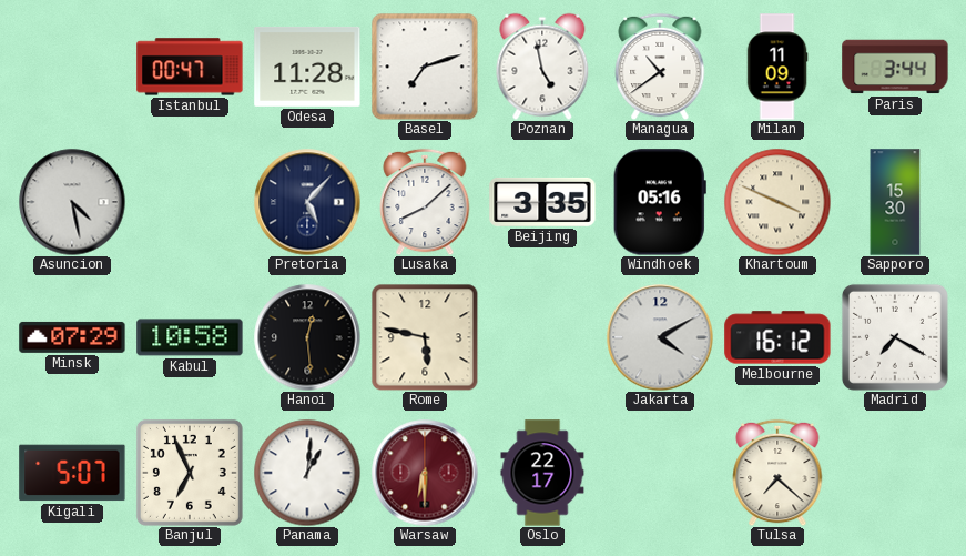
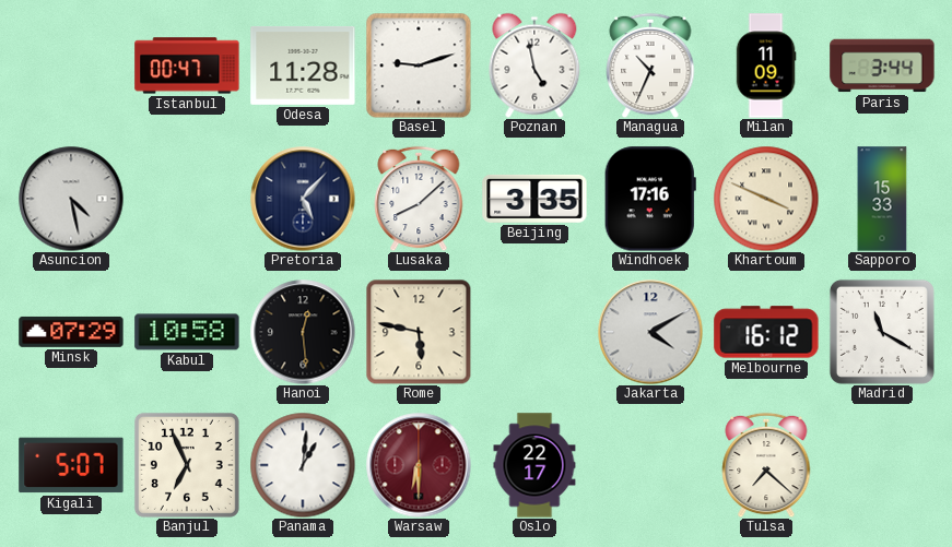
Basel: 7:12 -> 9:12
Managua: 10:39 -> 10:34
Windhoek: 05:16 -> 17:16
Sapporo: 15:30 -> 15:33
Madrid: 7:20 -> 11:20
